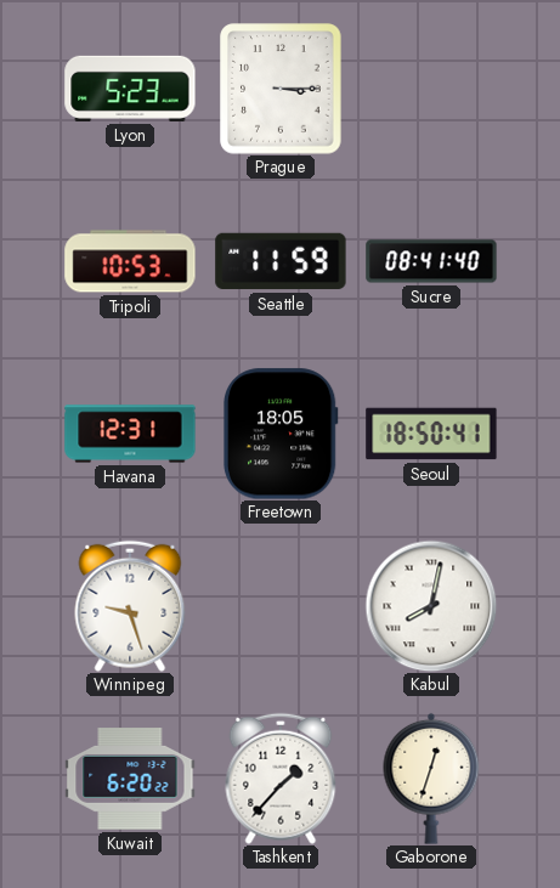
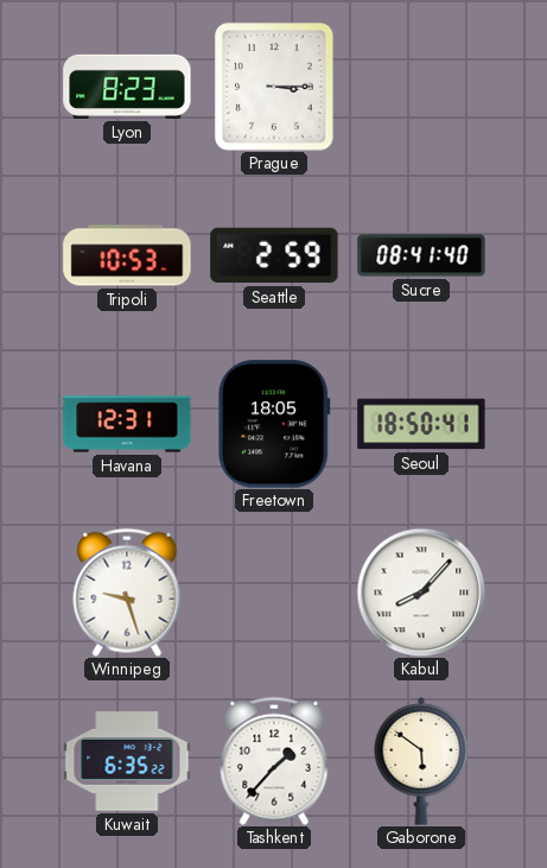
Lyon: 5:23 -> 8:23
Seattle: 11:59 -> 2:59
Kabul: 8:02 -> 8:07
Kuwait: 6:20 -> 6:35
Gaborone: 12:33 -> 5:51
